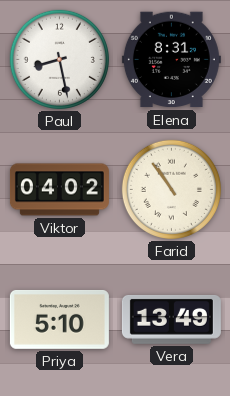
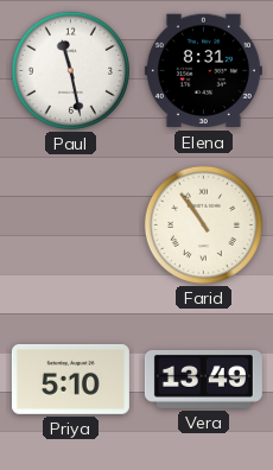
Paul: 8:28 -> 11:28
Viktor: 04:02 -> none
